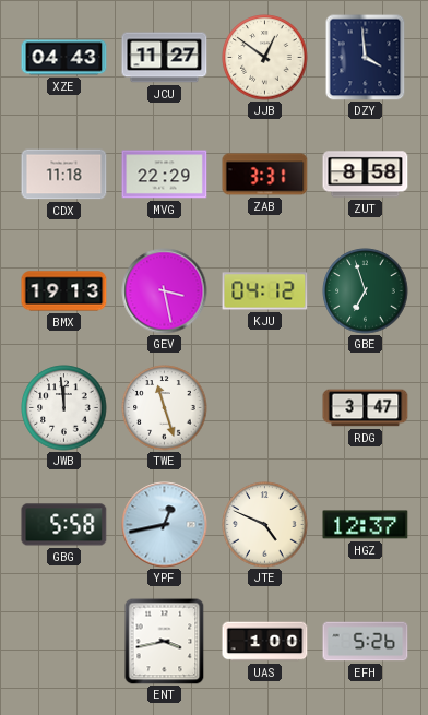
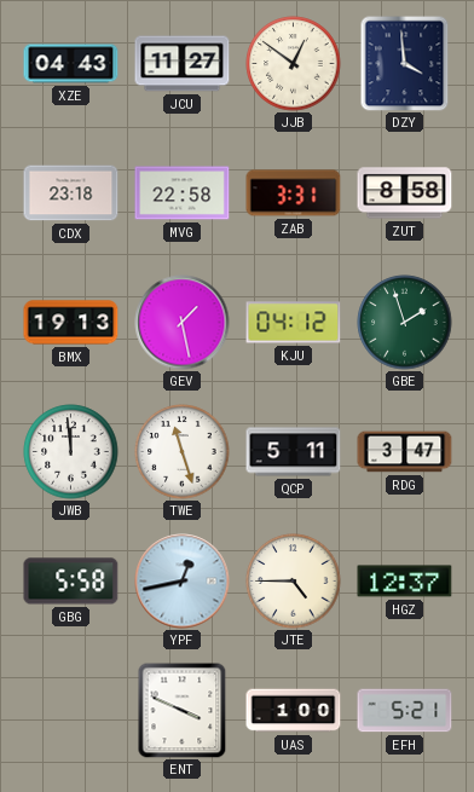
CDX: 11:18 -> 23:18
MVG: 22:29 -> 22:58
GEV: 3:28 -> 1:28
GBE: 6:57 -> 1:57
QCP: none -> 5:11
JTE: 4:49 -> 4:45
ENT: 3:43 -> 3:49
EFH: 5:26 -> 5:21
